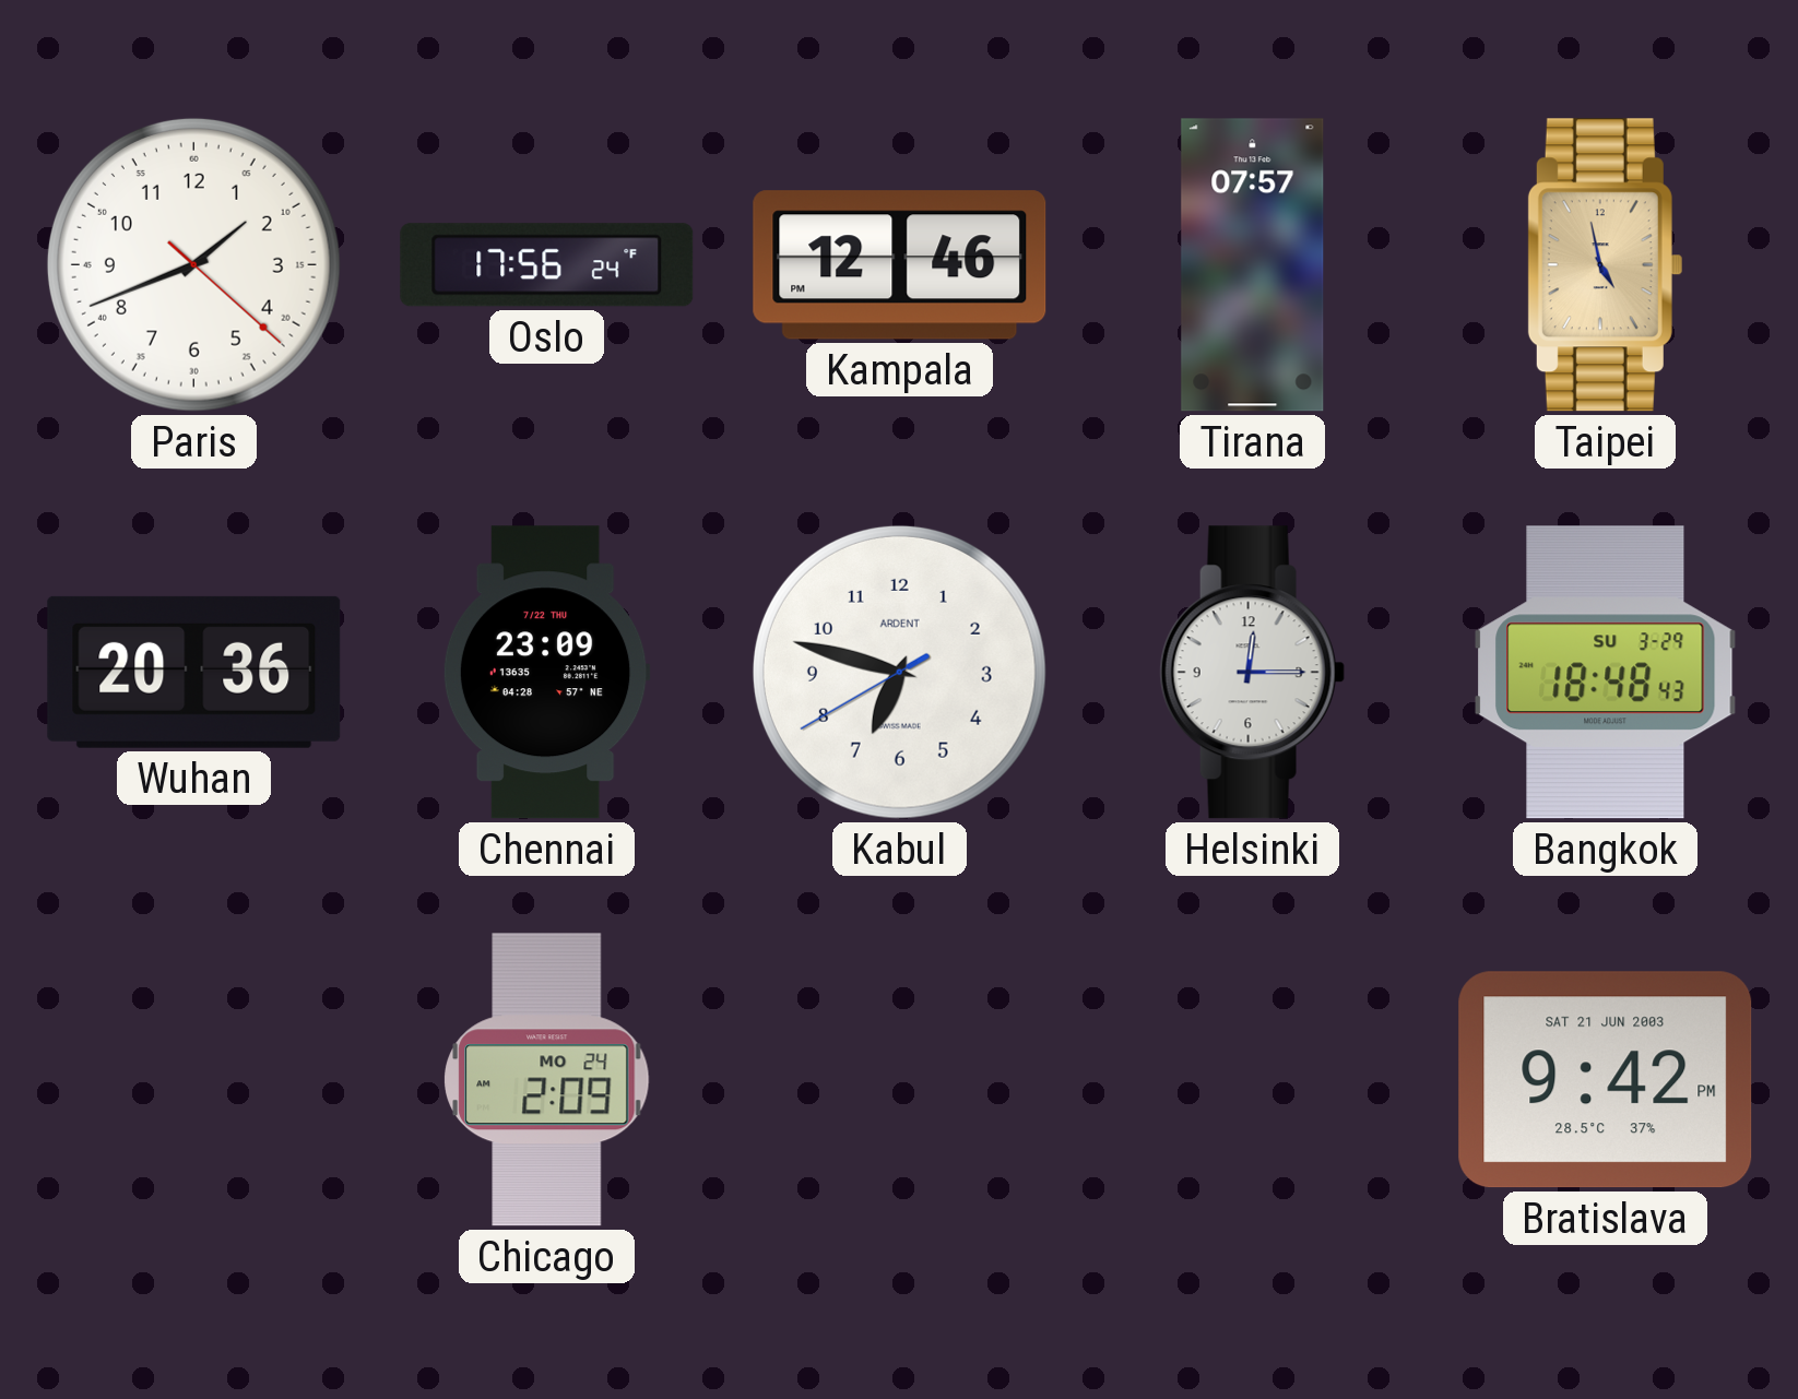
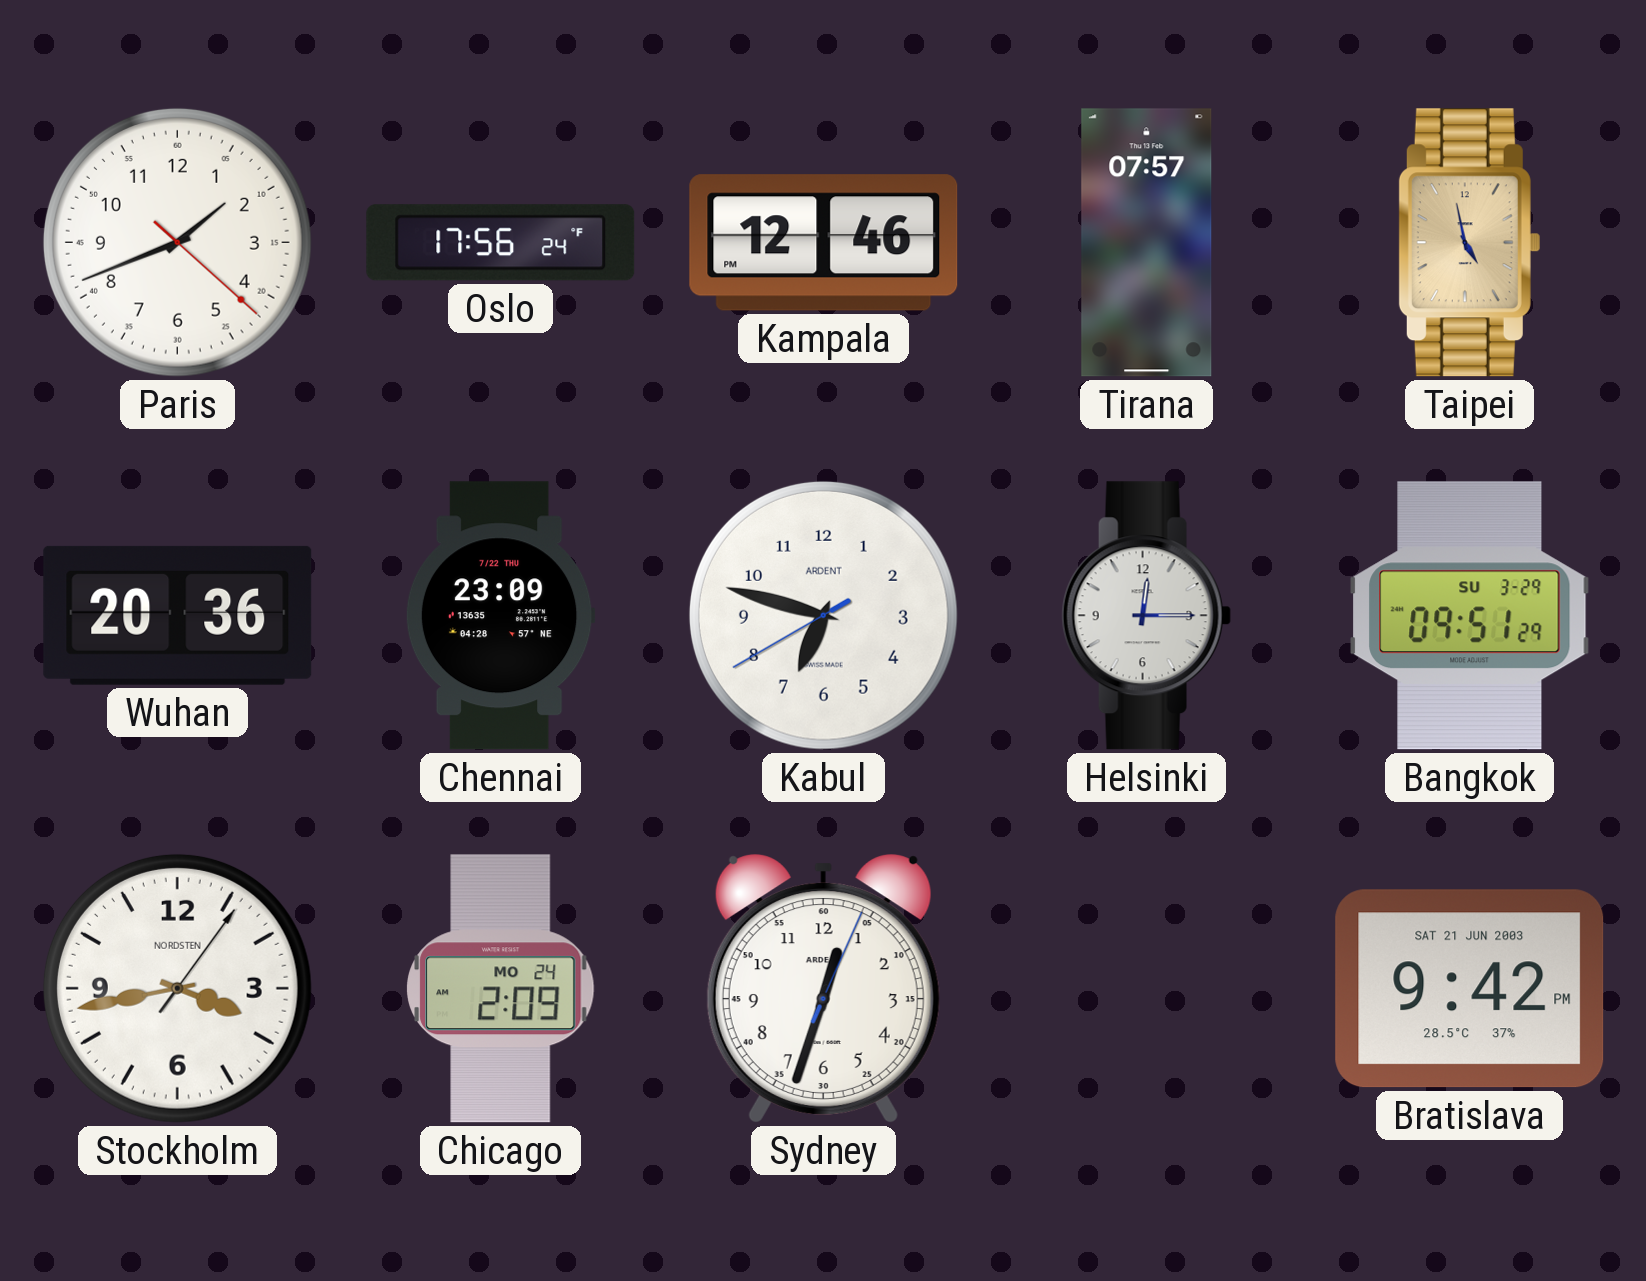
Bangkok: 18:48 -> 09:51
Stockholm: none -> 3:43
Sydney: none -> 12:33
